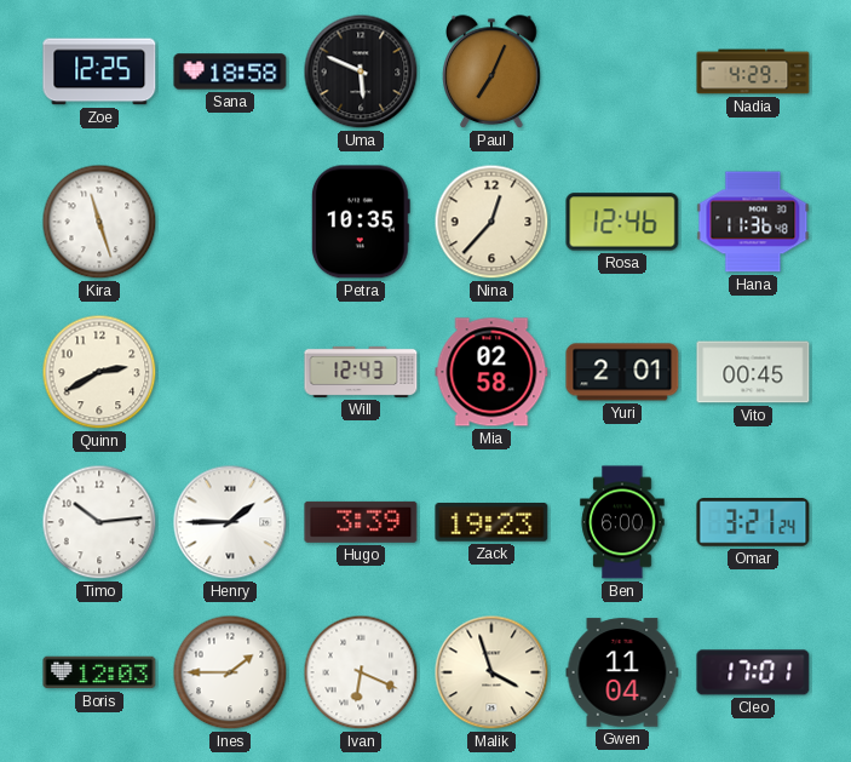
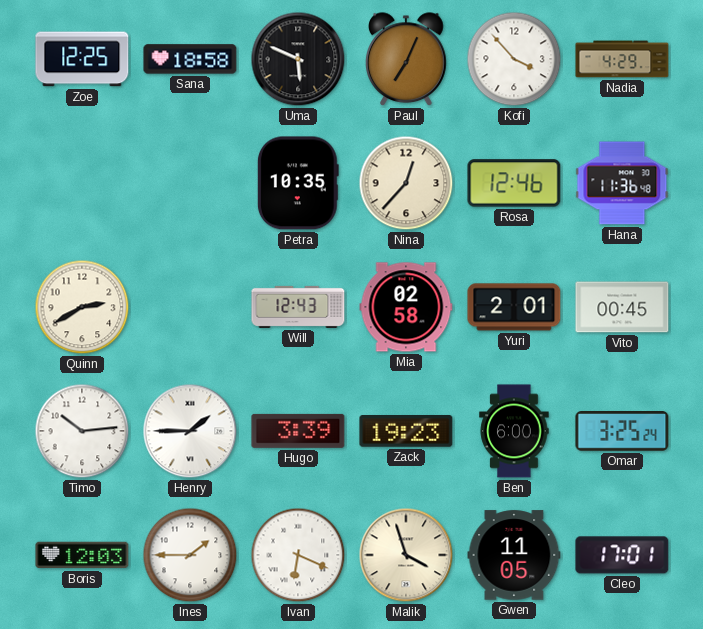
Kofi: none -> 3:53
Kira: 11:27 -> none
Omar: 3:21 -> 3:25
Gwen: 11:04 -> 11:05
